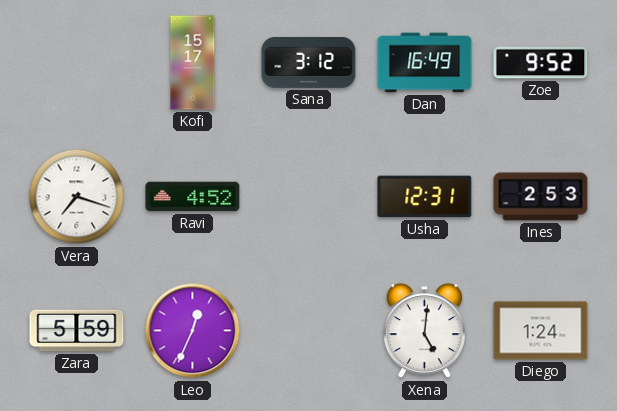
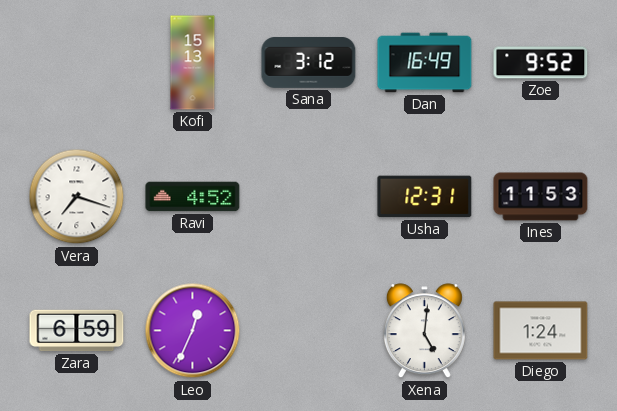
Kofi: 15:17 -> 15:13
Ines: 2:53 -> 11:53
Zara: 5:59 -> 6:59
